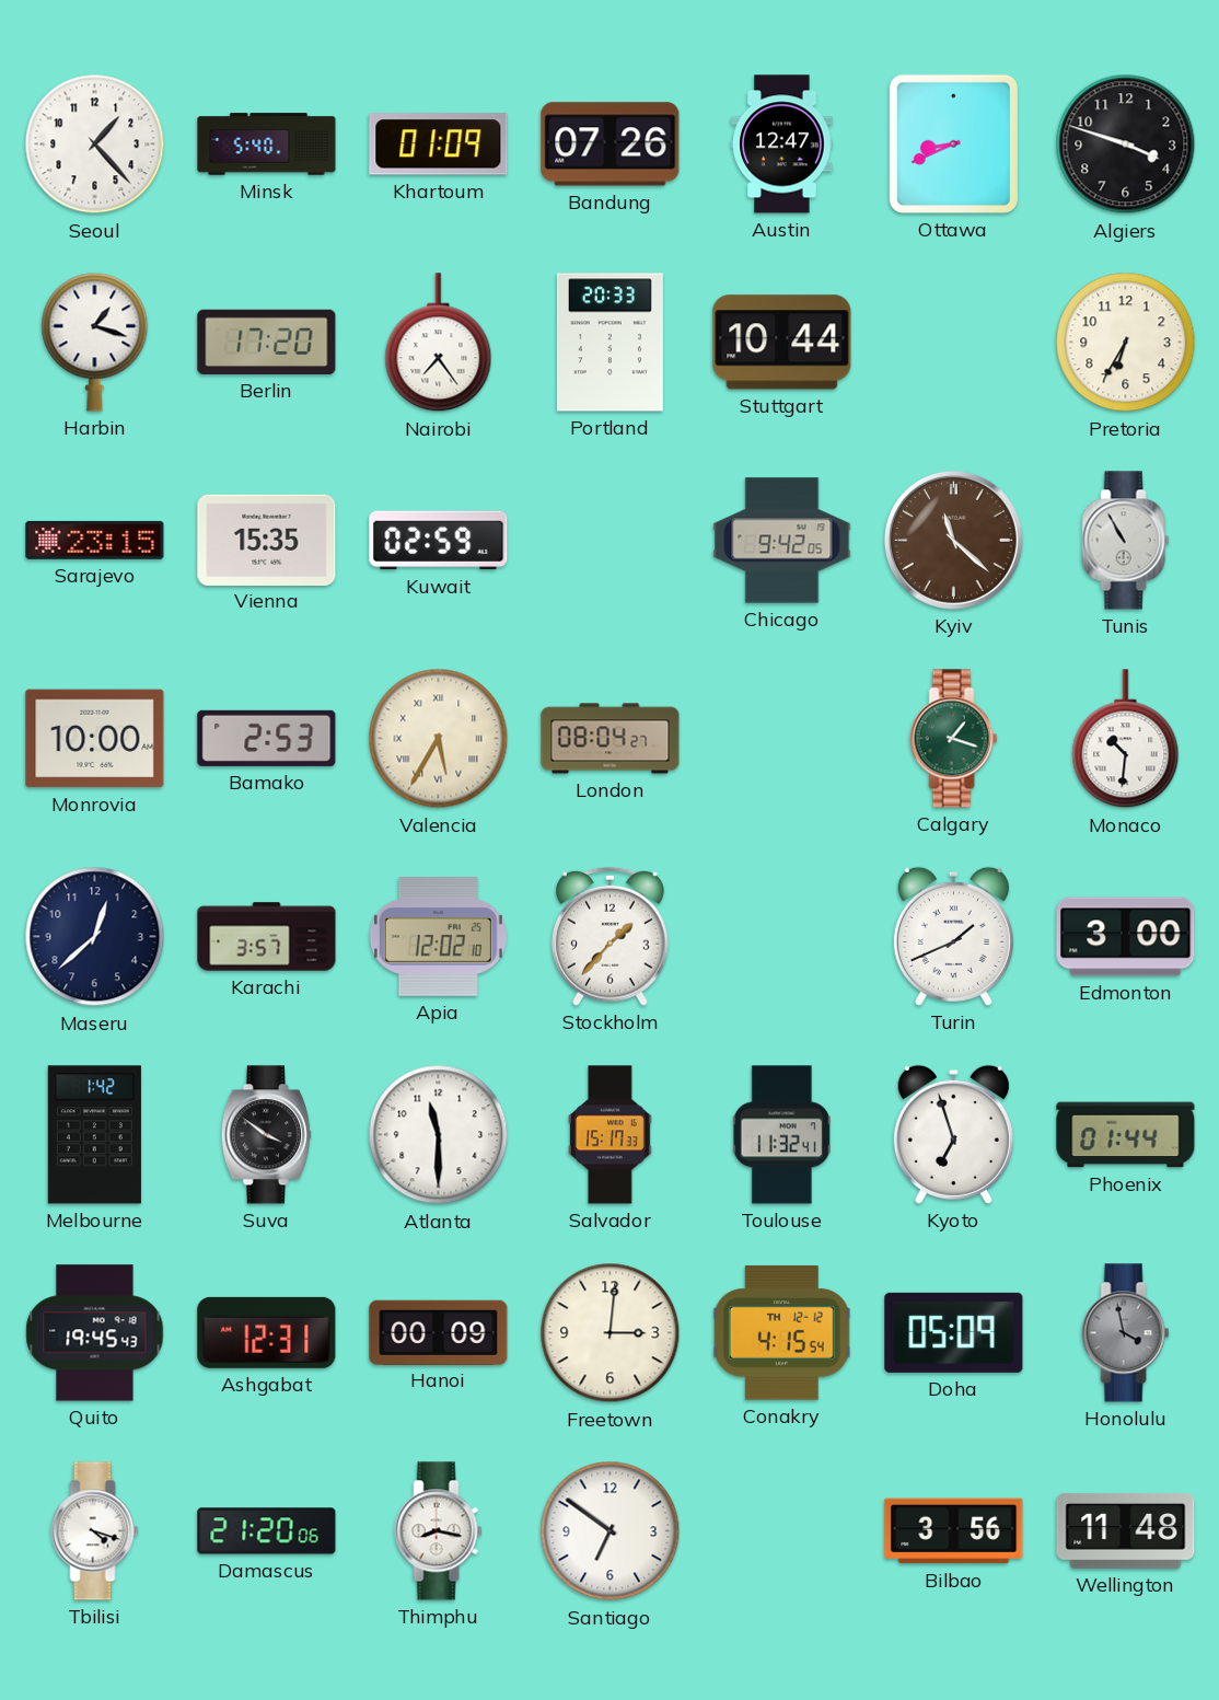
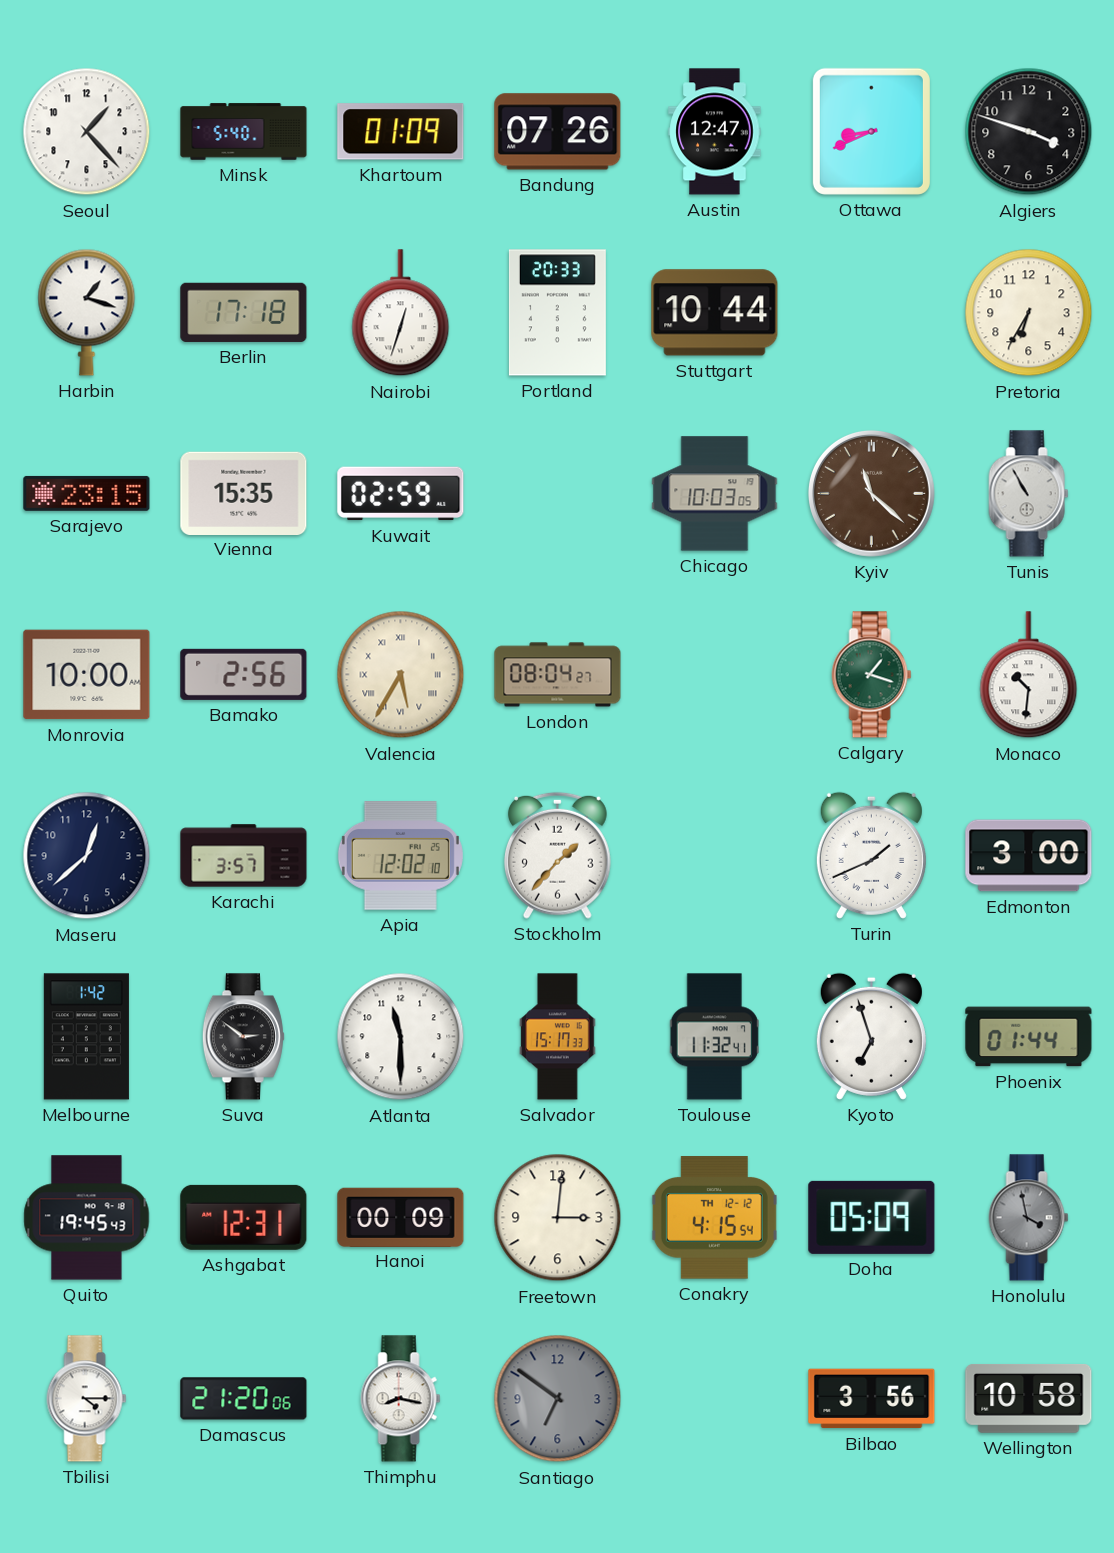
Berlin: 17:20 -> 17:18
Nairobi: 7:24 -> 12:33
Chicago: 9:42 -> 10:03
Bamako: 2:53 -> 2:56
Suva: 3:51 -> 2:51
Tbilisi: 4:18 -> 4:15
Santiago dial: white -> grey
Wellington: 11:48 -> 10:58
